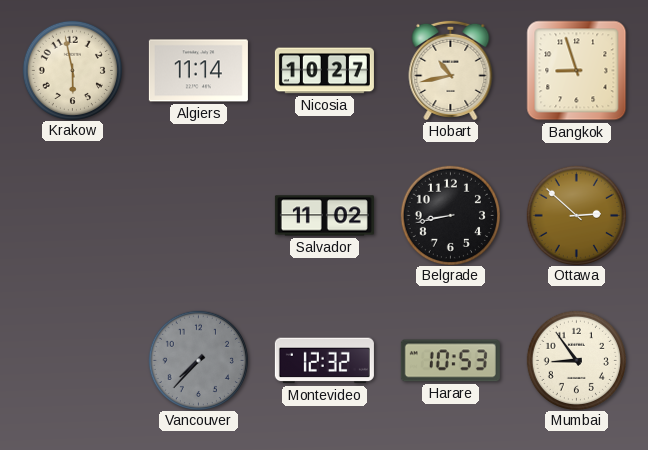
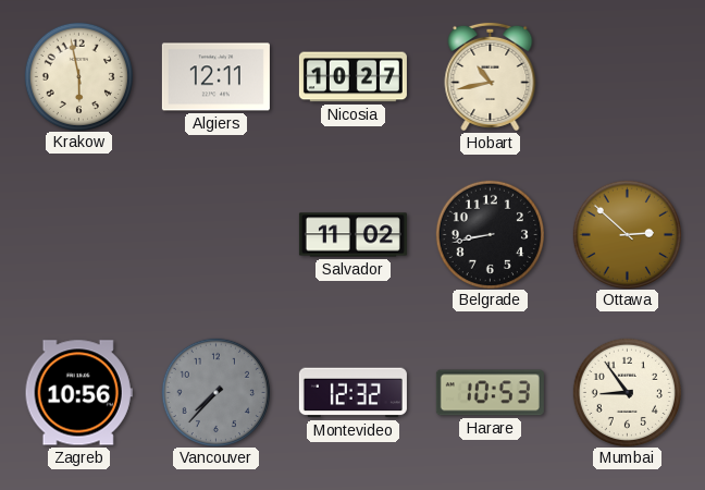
Algiers: 11:14 -> 12:11
Bangkok: 8:57 -> none
Zagreb: none -> 10:56
